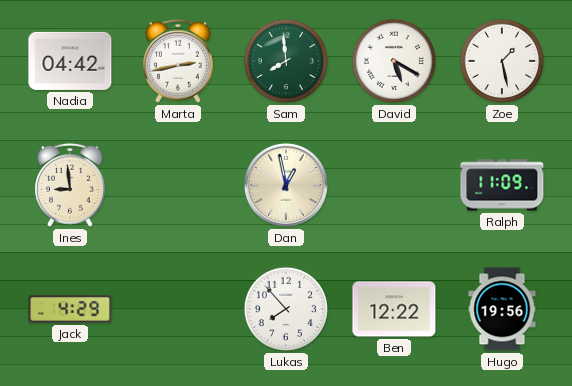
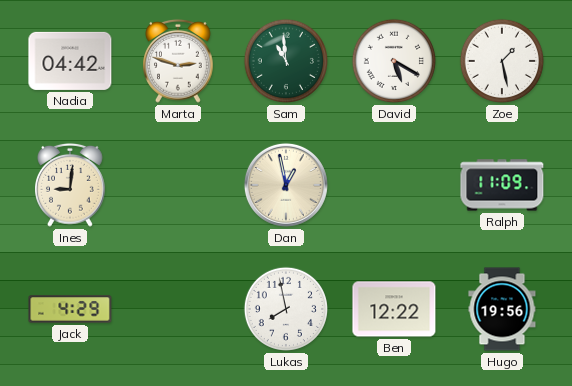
Marta: 2:43 -> 2:48
Sam: 7:59 -> 10:59
Ines: 8:59 -> 9:01
Lukas: 7:53 -> 7:58
